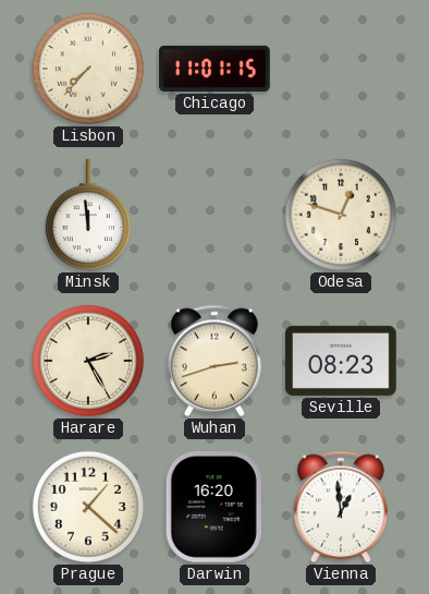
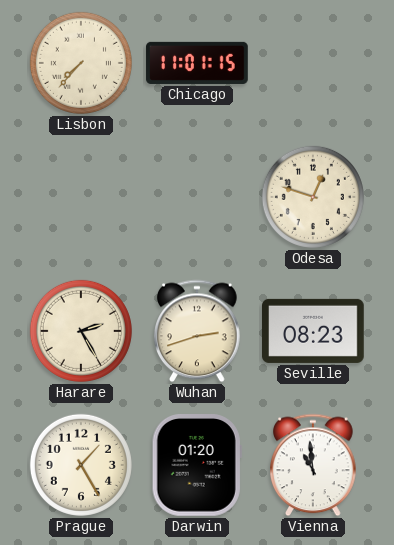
Minsk: 11:59 -> none
Prague: 1:22 -> 1:25
Darwin: 16:20 -> 01:20
Vienna: 12:59 -> 10:59
